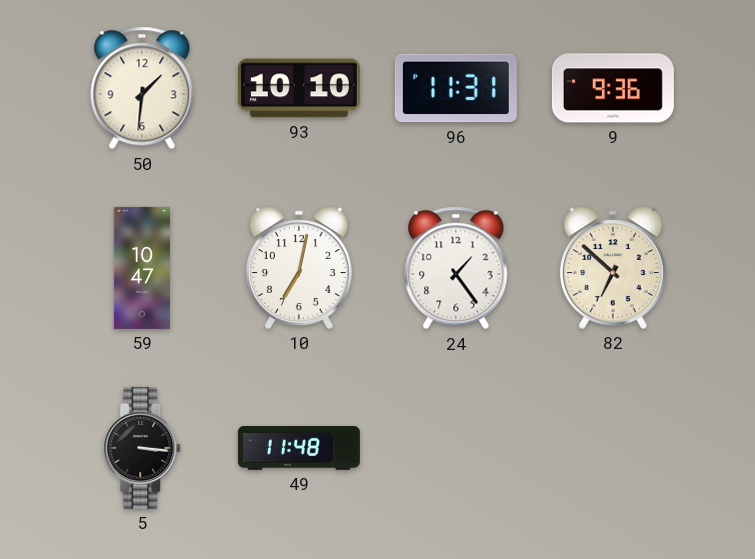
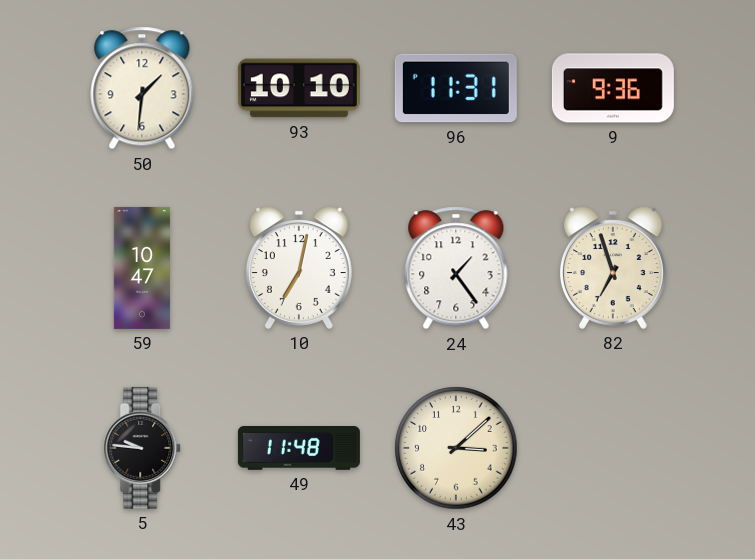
82: 6:52 -> 6:57
5: 3:16 -> 9:46
43: none -> 3:08
